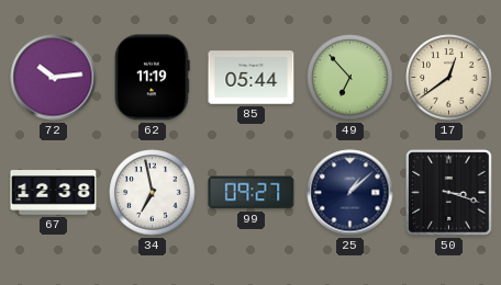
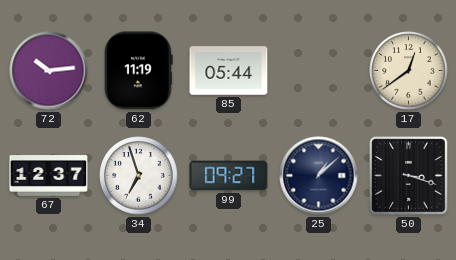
49: 6:53 -> none
67: 12:38 -> 12:37
34: 6:58 -> 6:57
